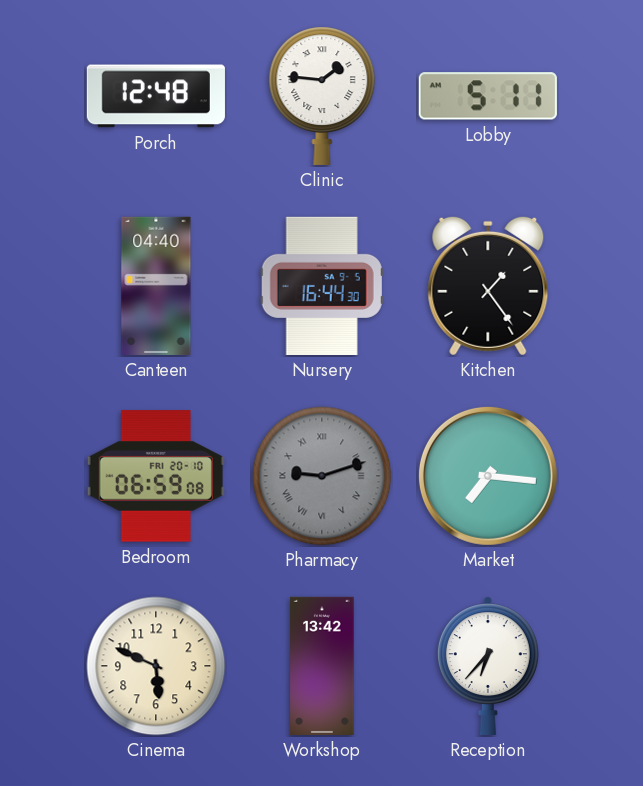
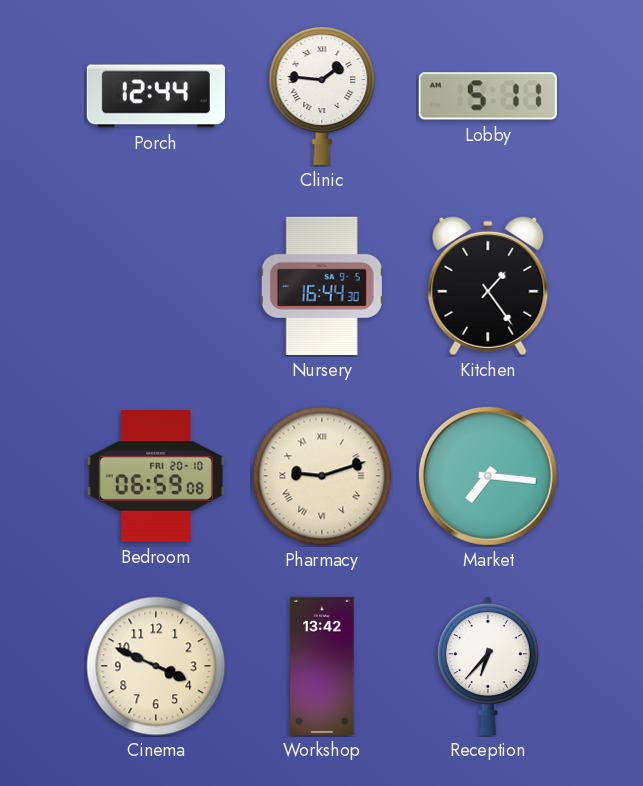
Porch: 12:48 -> 12:44
Canteen: 04:40 -> none
Pharmacy dial: grey -> cream
Cinema: 5:49 -> 3:49
